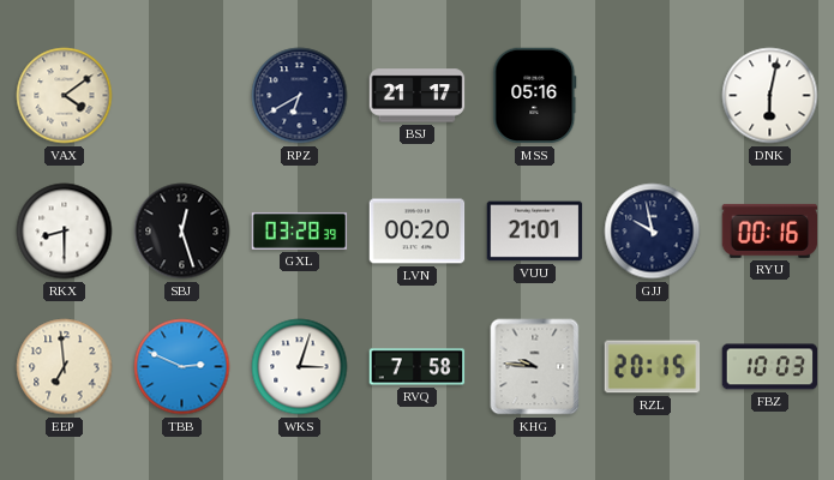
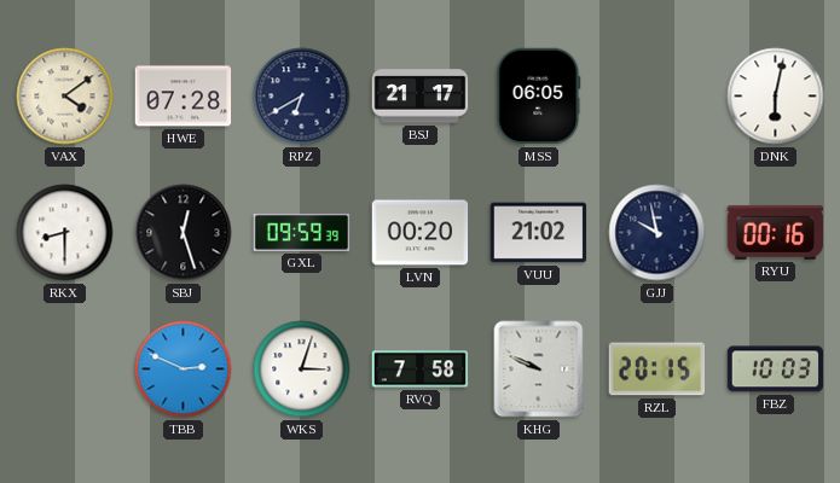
HWE: none -> 07:28
MSS: 05:16 -> 06:05
GXL: 03:28 -> 09:59
VUU: 21:01 -> 21:02
EEP: 6:59 -> none
KHG: 9:46 -> 9:49
